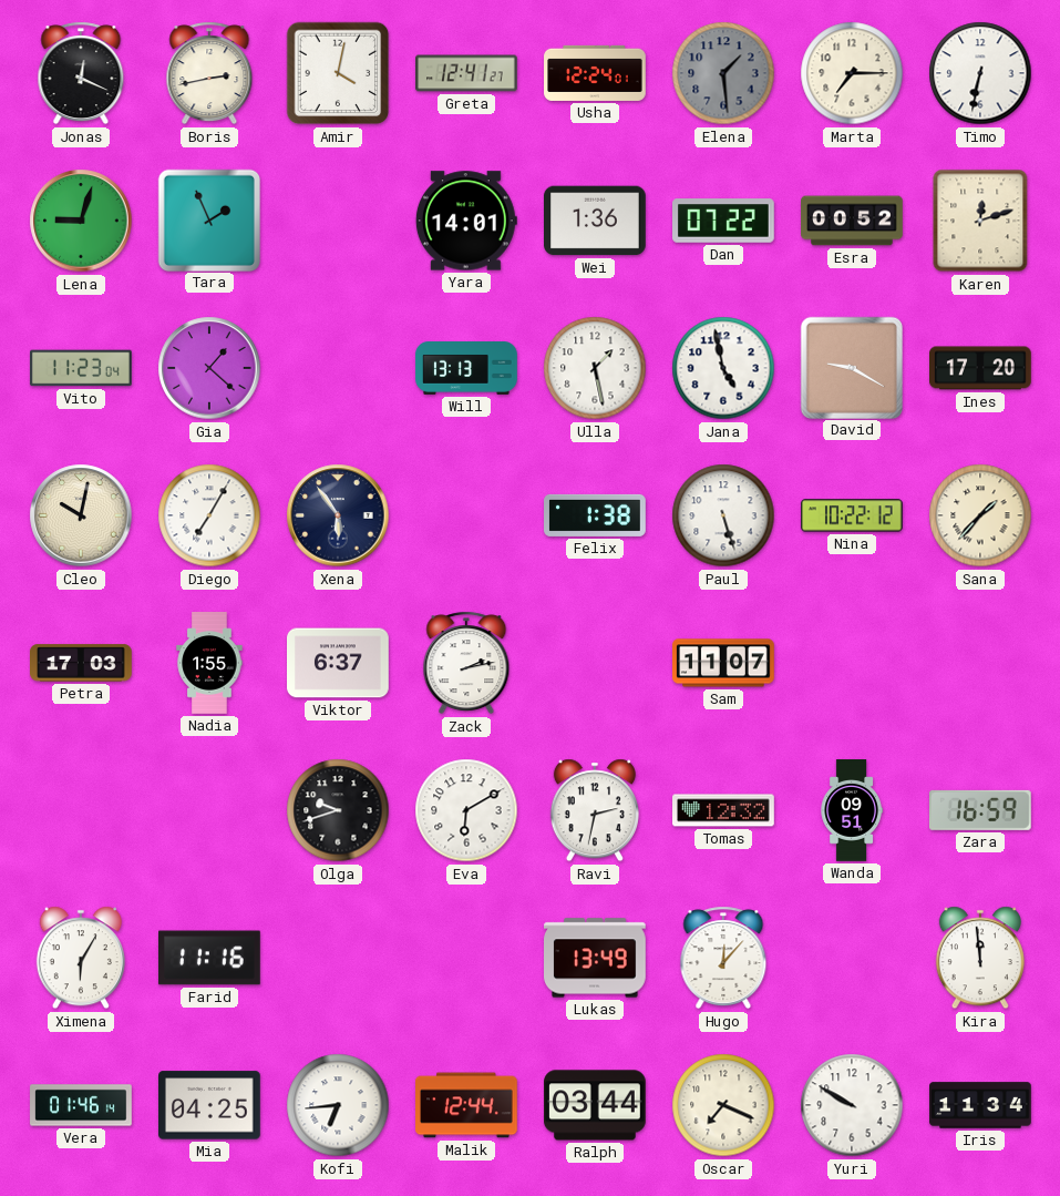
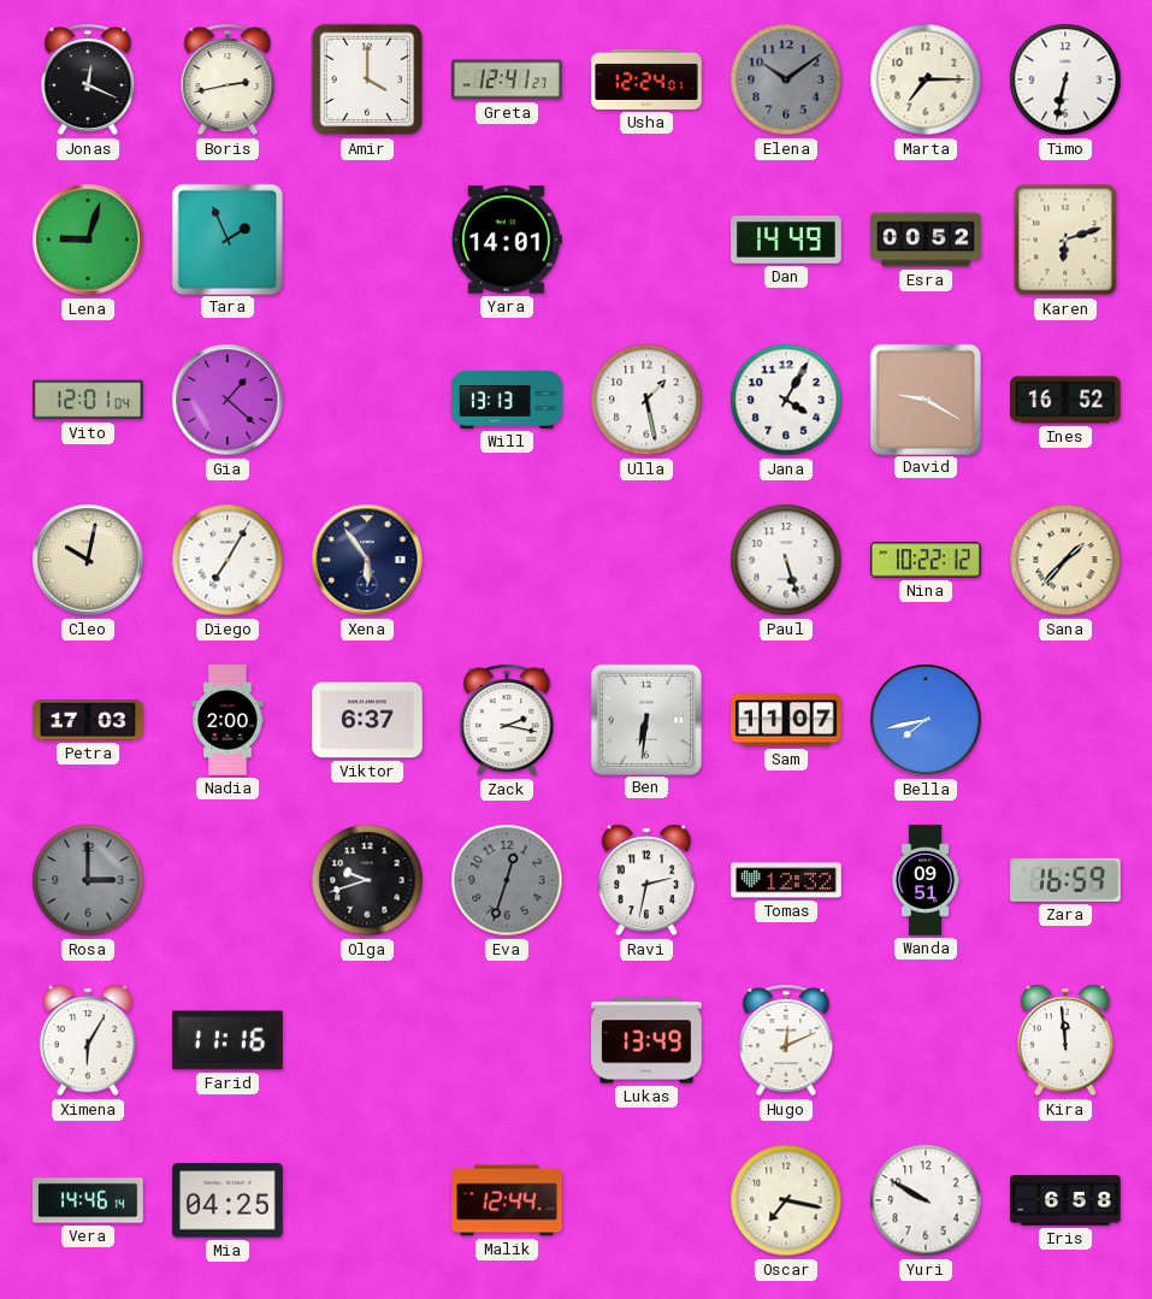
Amir: 4:02 -> 4:00
Elena: 1:29 -> 10:09
Wei: 1:36 -> none
Dan: 07:22 -> 14:49
Karen: 12:12 -> 6:12
Vito: 11:23 -> 12:01
Jana: 4:58 -> 4:05
Ines: 17:20 -> 16:52
Felix: 1:38 -> none
Nadia: 1:55 -> 2:00
Zack: 2:13 -> 2:17
Ben: none -> 6:31
Bella: none -> 7:43
Rosa: none -> 3:00
Eva: 6:10 -> 12:33
Eva dial: white -> grey
Hugo: 12:07 -> 12:11
Vera: 01:46 -> 14:46
Kofi: 6:44 -> none
Ralph: 03:44 -> none
Oscar: 7:19 -> 7:17
Iris: 11:34 -> 6:58
